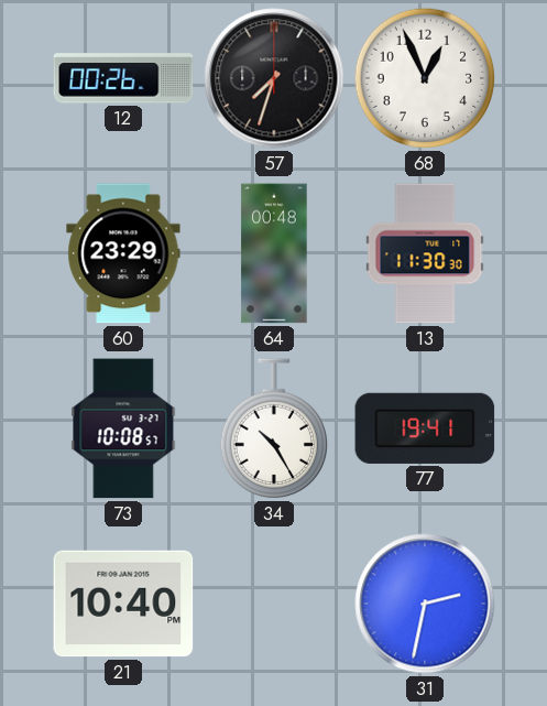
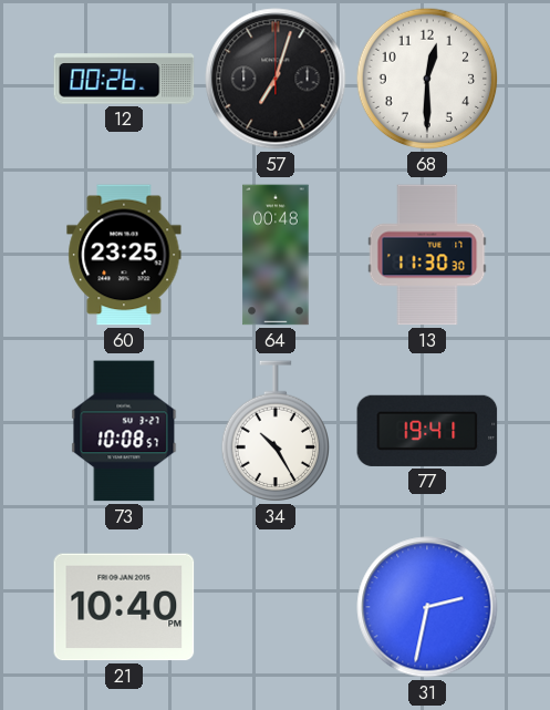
57: 7:33 -> 7:03
68: 12:56 -> 12:30
60: 23:29 -> 23:25
